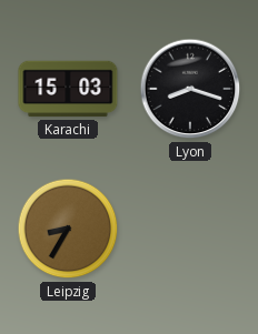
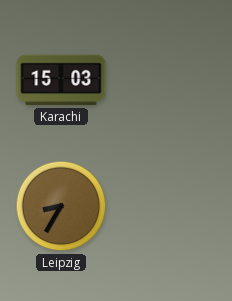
Lyon: 8:18 -> none
